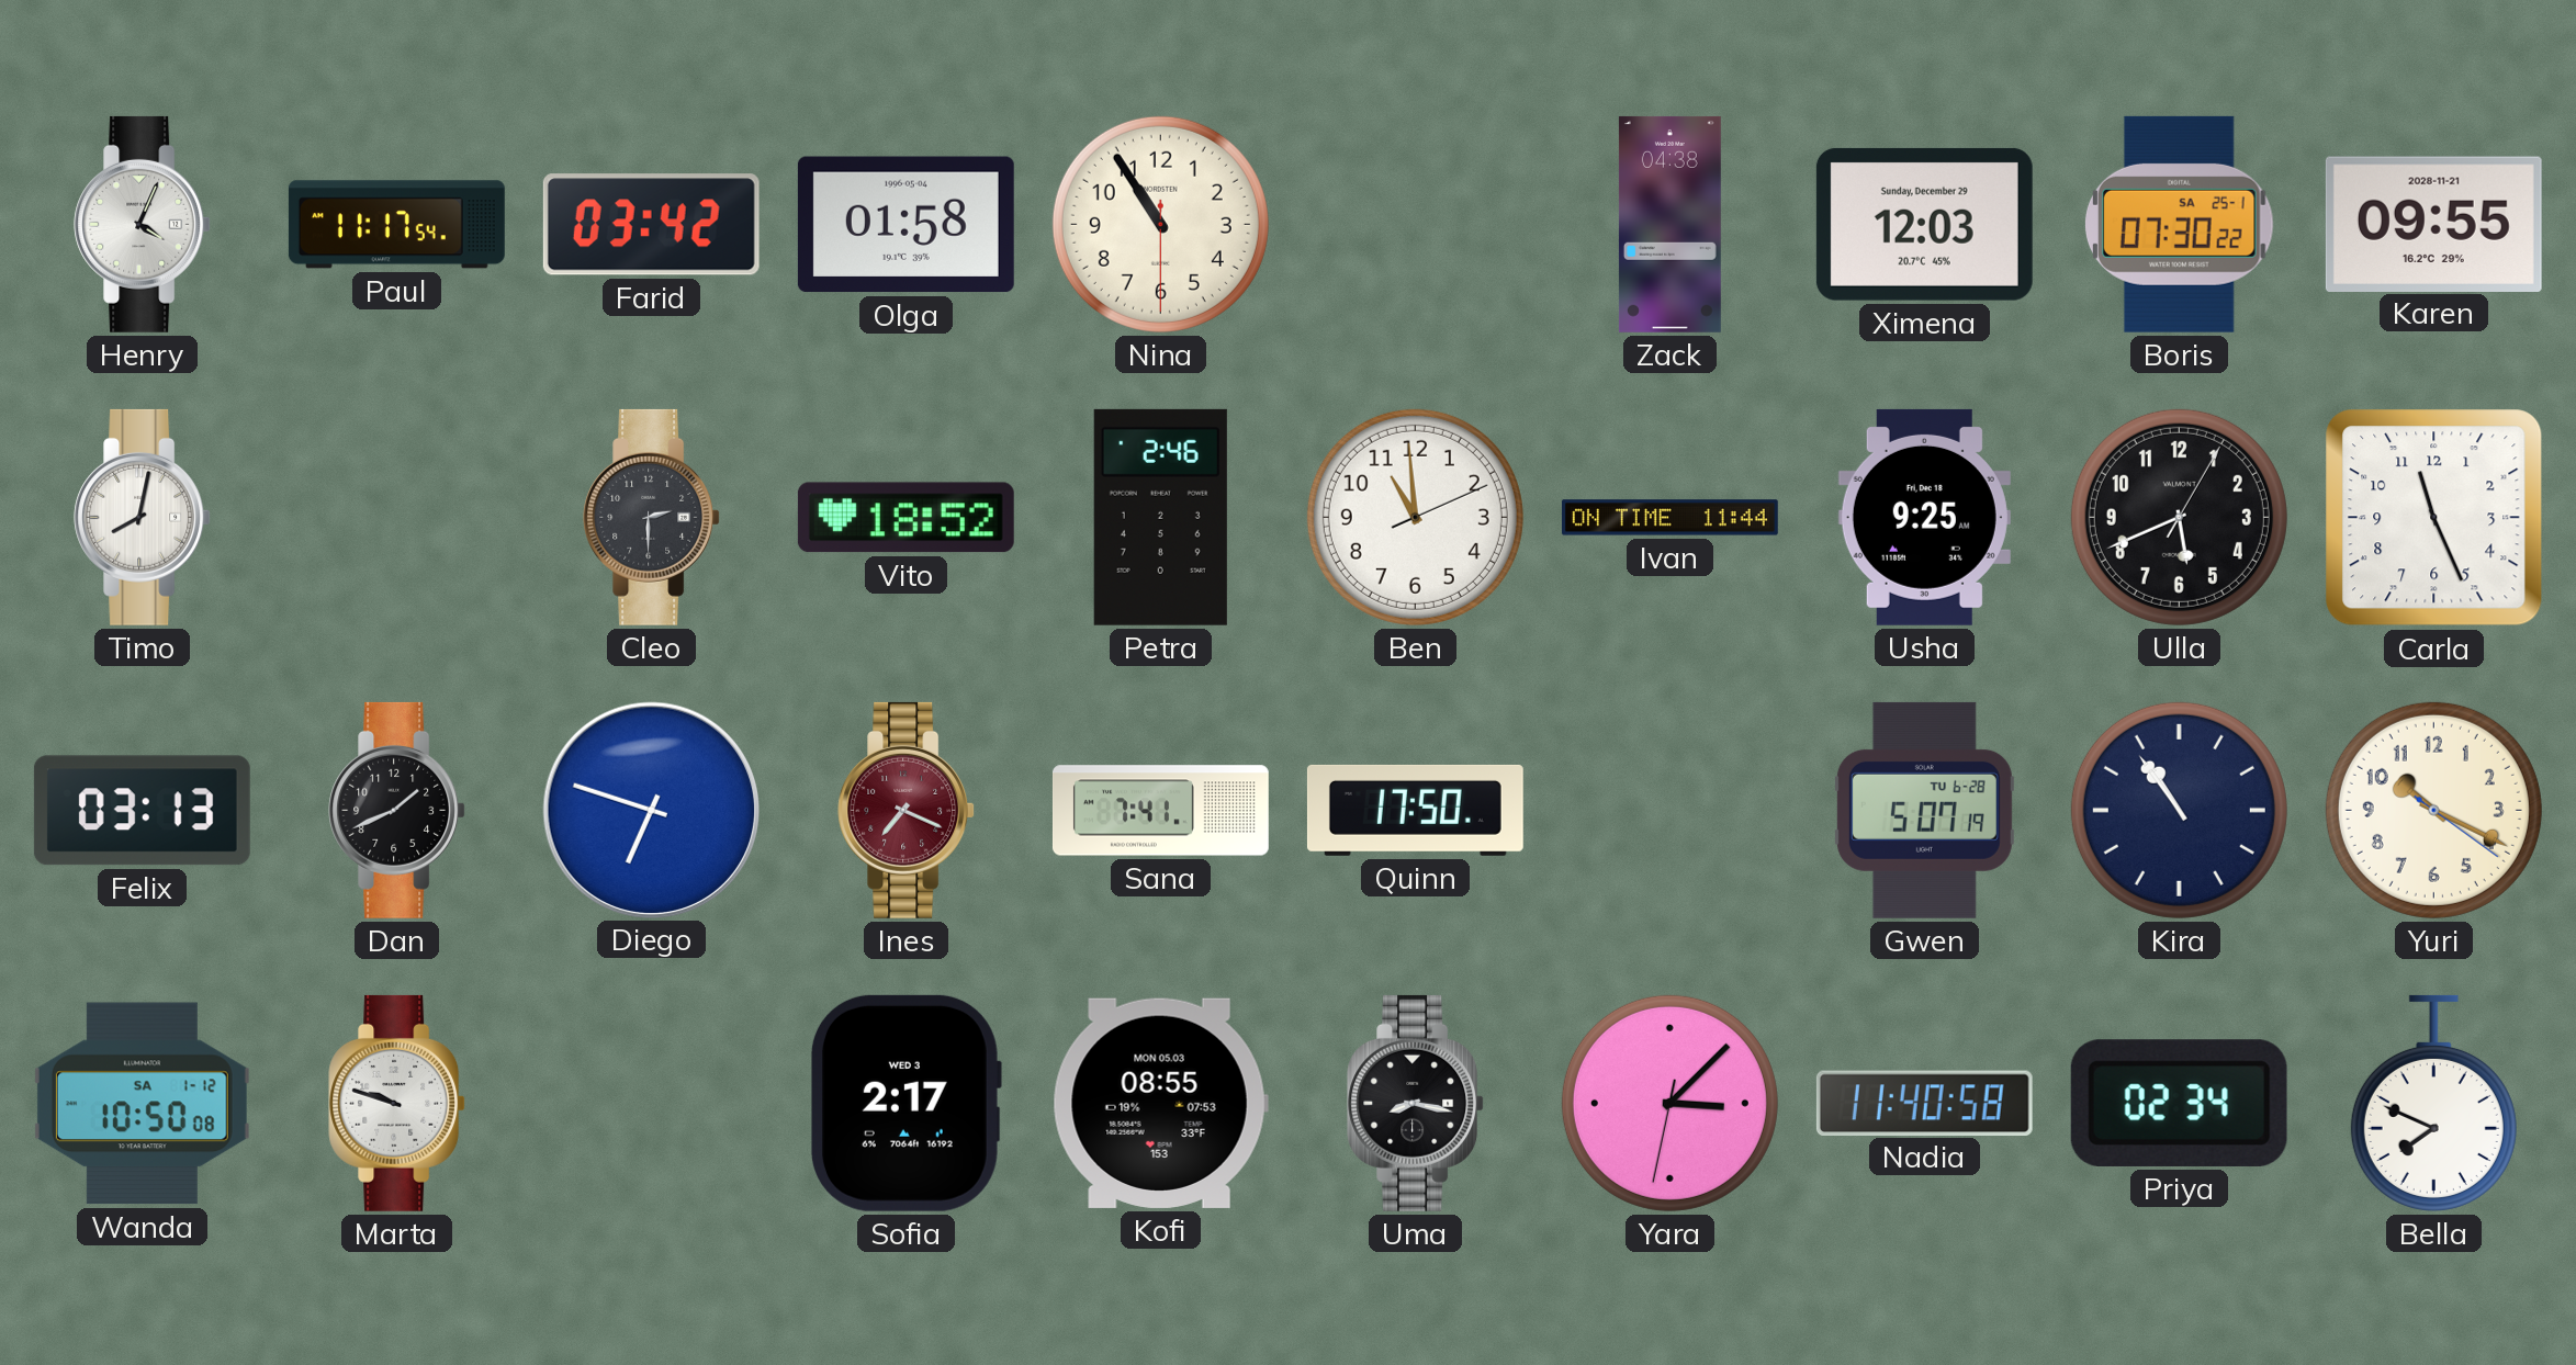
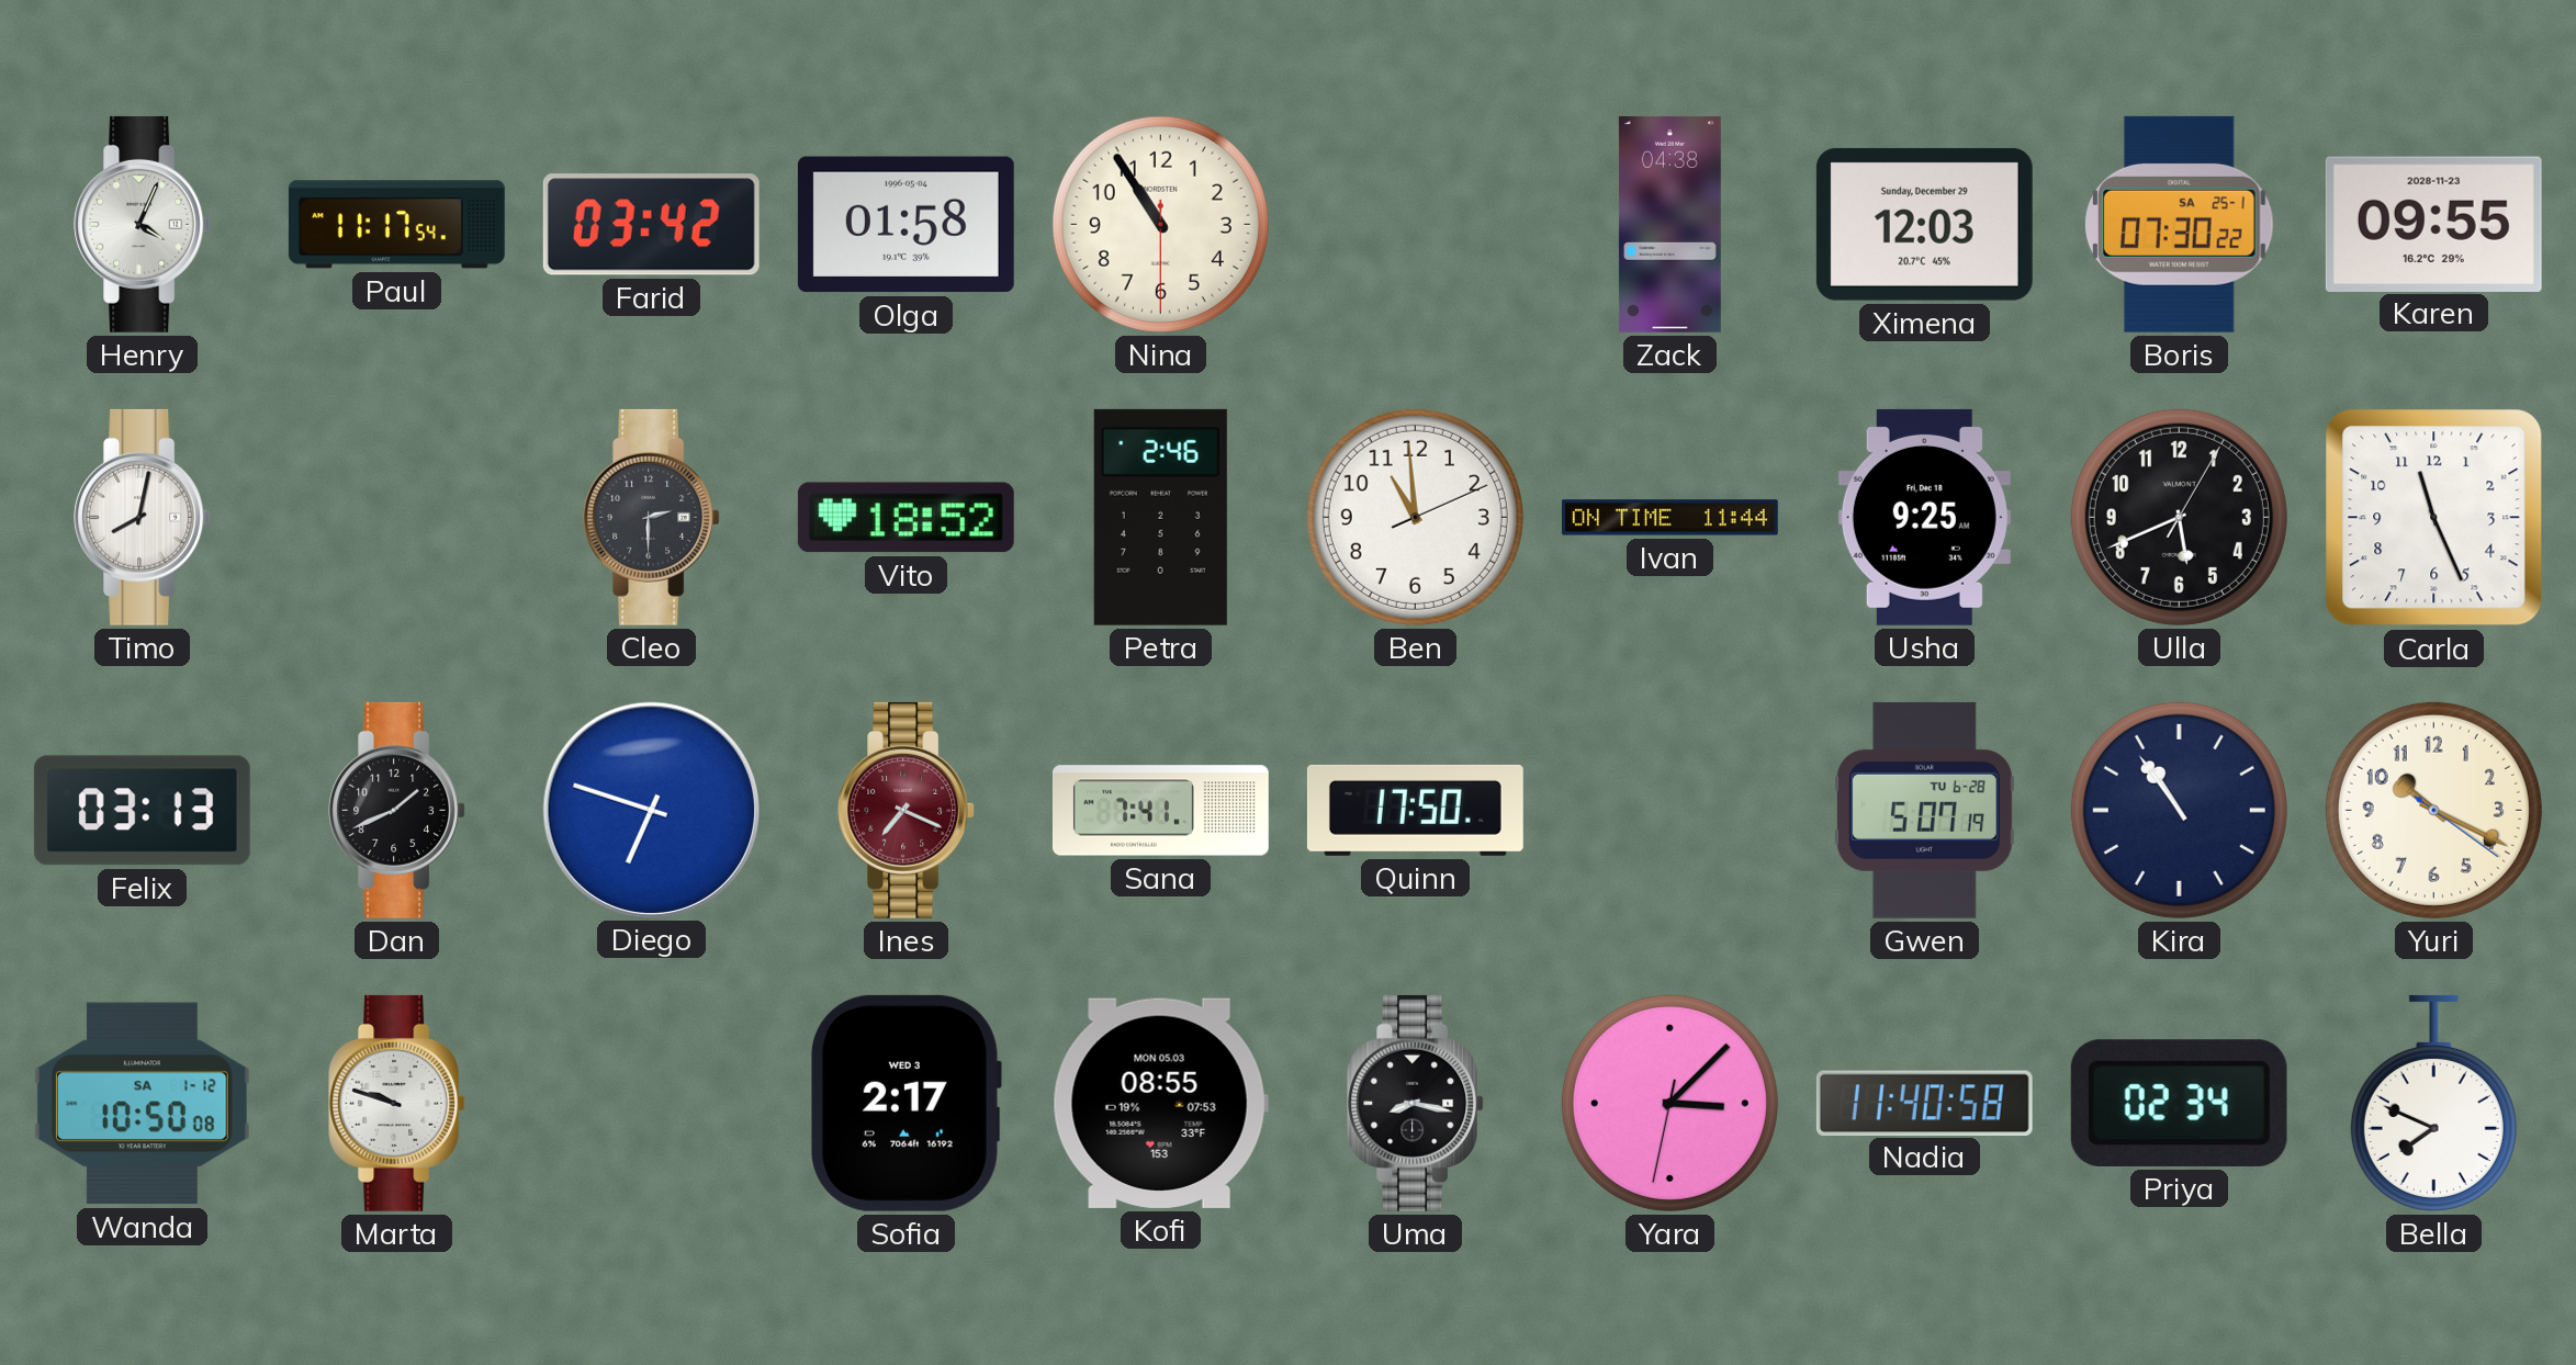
Karen date: 2028-11-21 -> 2028-11-23
